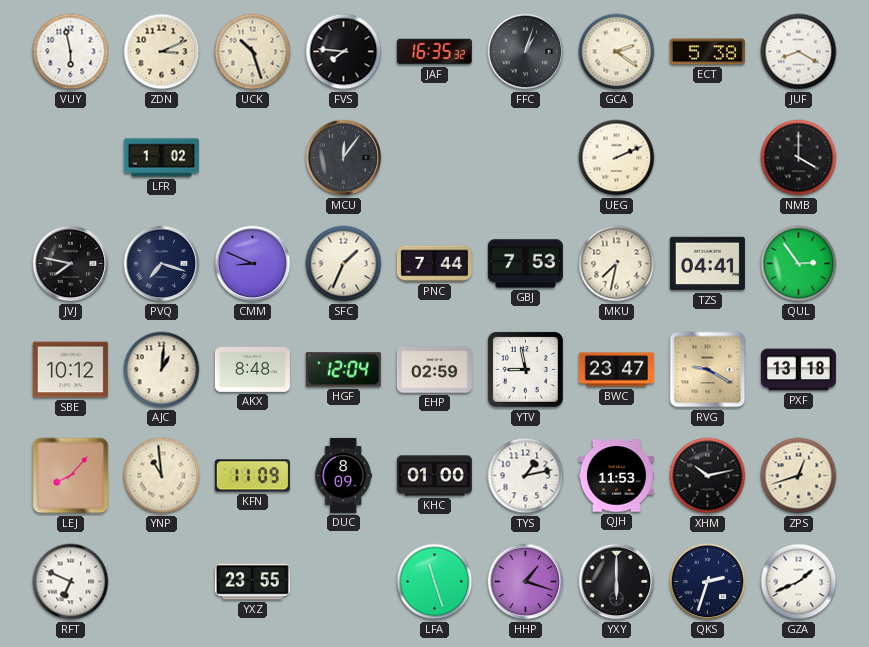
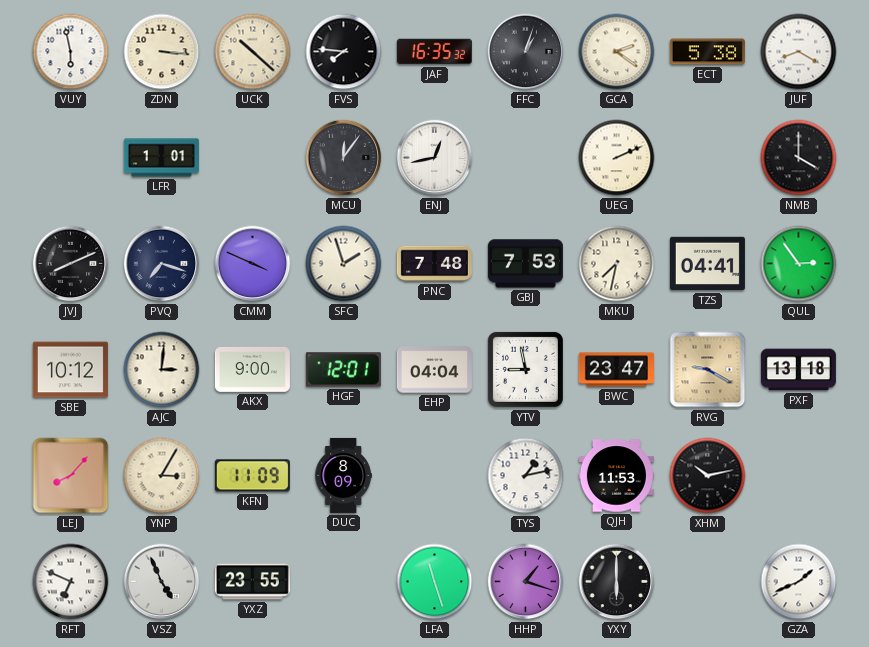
ZDN: 3:11 -> 3:16
UCK: 10:27 -> 10:22
LFR: 1:02 -> 1:01
ENJ: none -> 12:43
JVJ: 7:47 -> 8:11
CMM: 8:49 -> 3:49
SFC: 1:34 -> 1:57
PNC: 7:44 -> 7:48
AJC: 1:01 -> 3:01
AKX: 8:48 -> 9:00
HGF: 12:04 -> 12:01
EHP: 02:59 -> 04:04
YNP: 10:59 -> 3:05
KHC: 01:00 -> none
ZPS: 12:42 -> none
VSZ: none -> 4:56
QKS: 2:33 -> none
